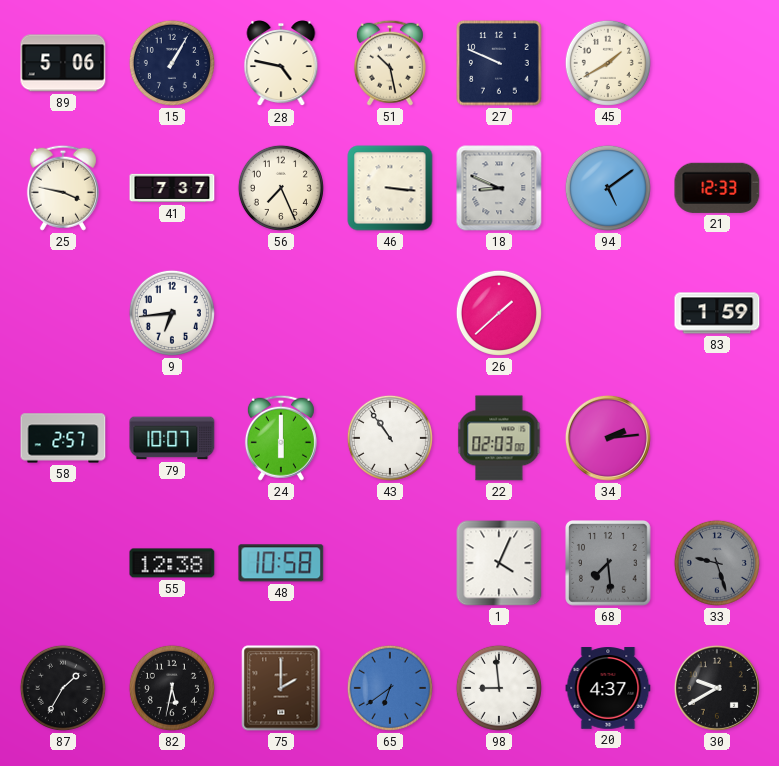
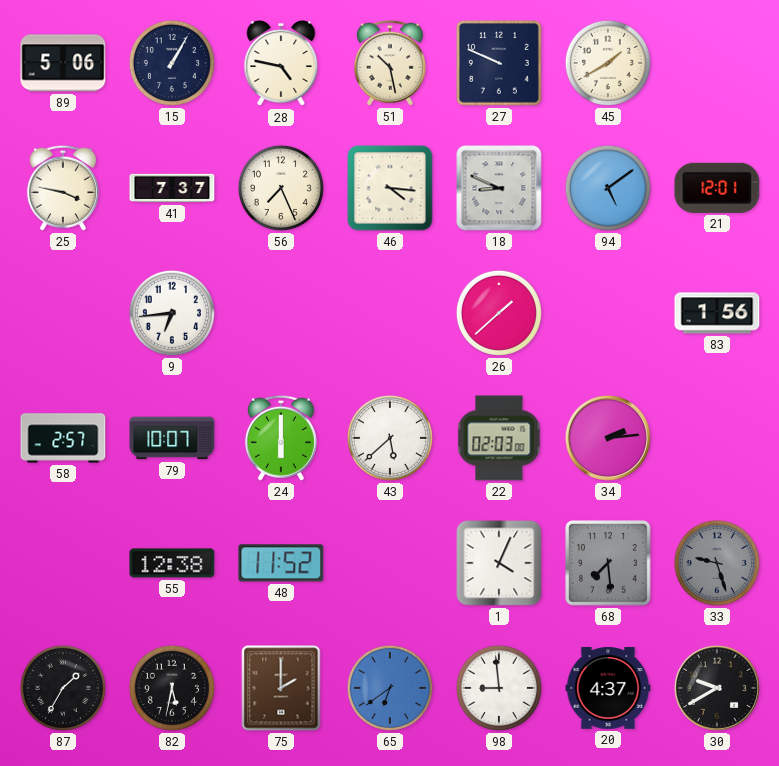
46: 3:16 -> 4:16
21: 12:33 -> 12:01
83: 1:59 -> 1:56
43: 10:54 -> 5:38
48: 10:58 -> 11:52
